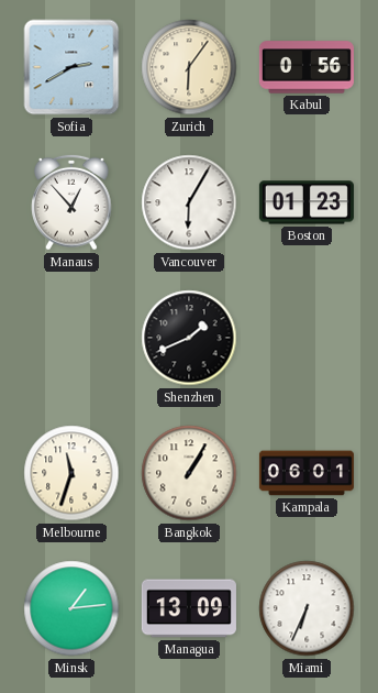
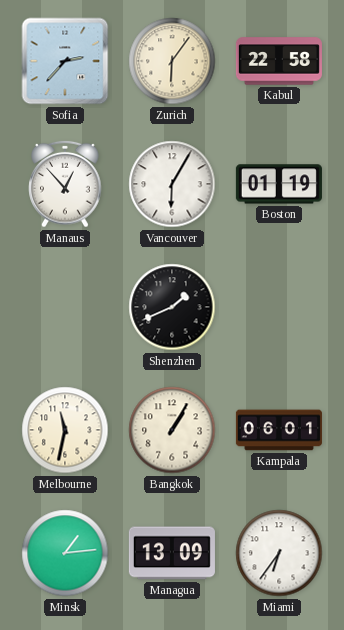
Sofia: 2:40 -> 2:37
Kabul: 0:56 -> 22:58
Boston: 01:23 -> 01:19
Melbourne: 11:33 -> 11:32
Miami: 6:34 -> 6:36
